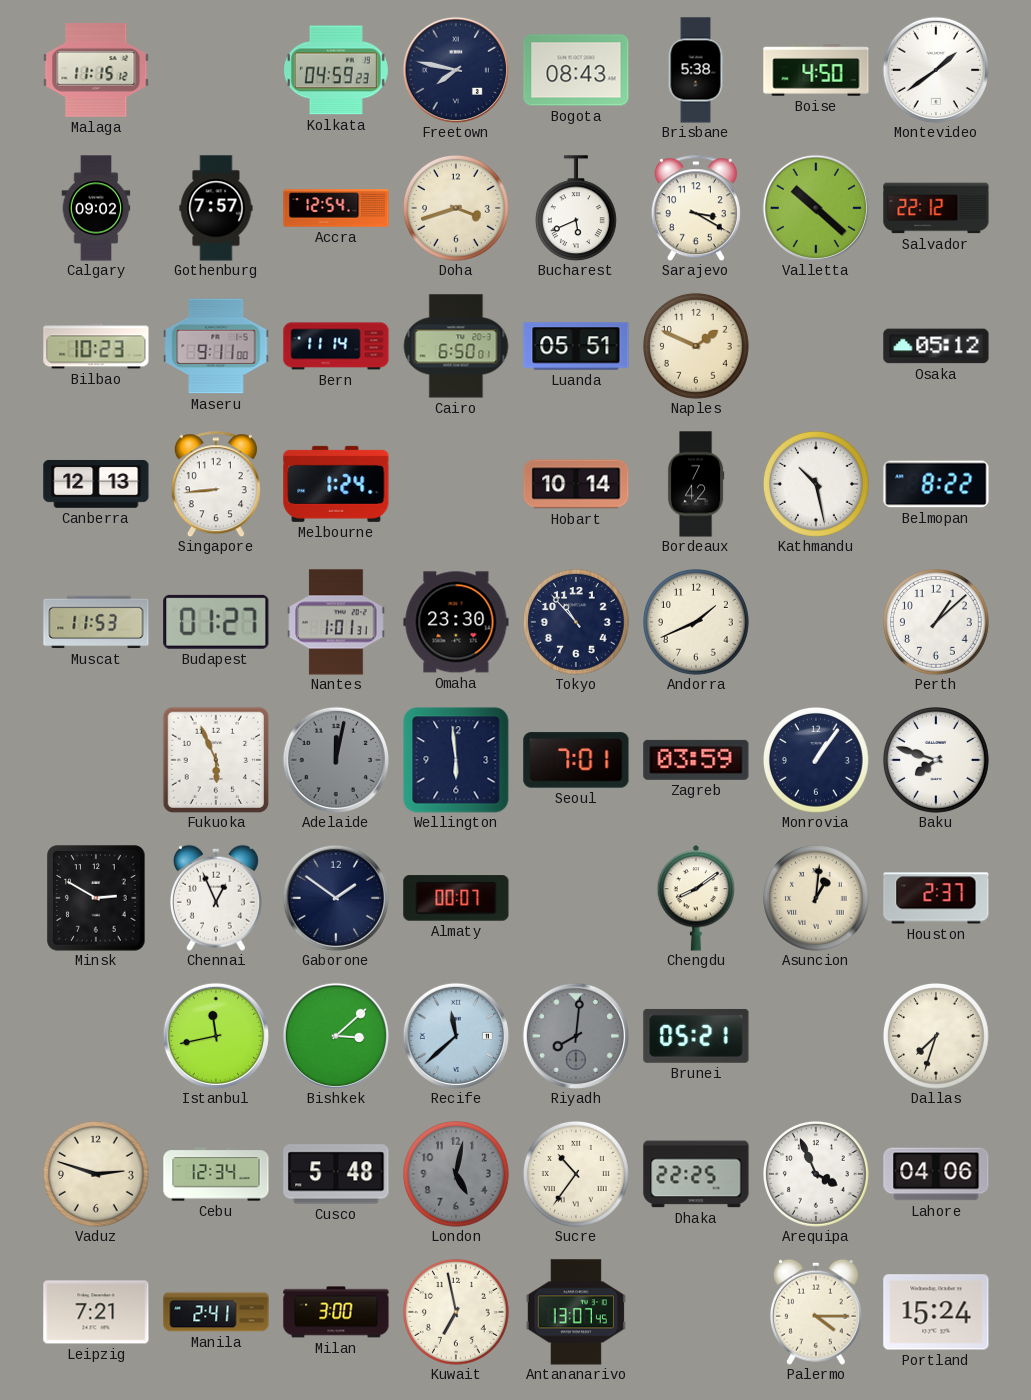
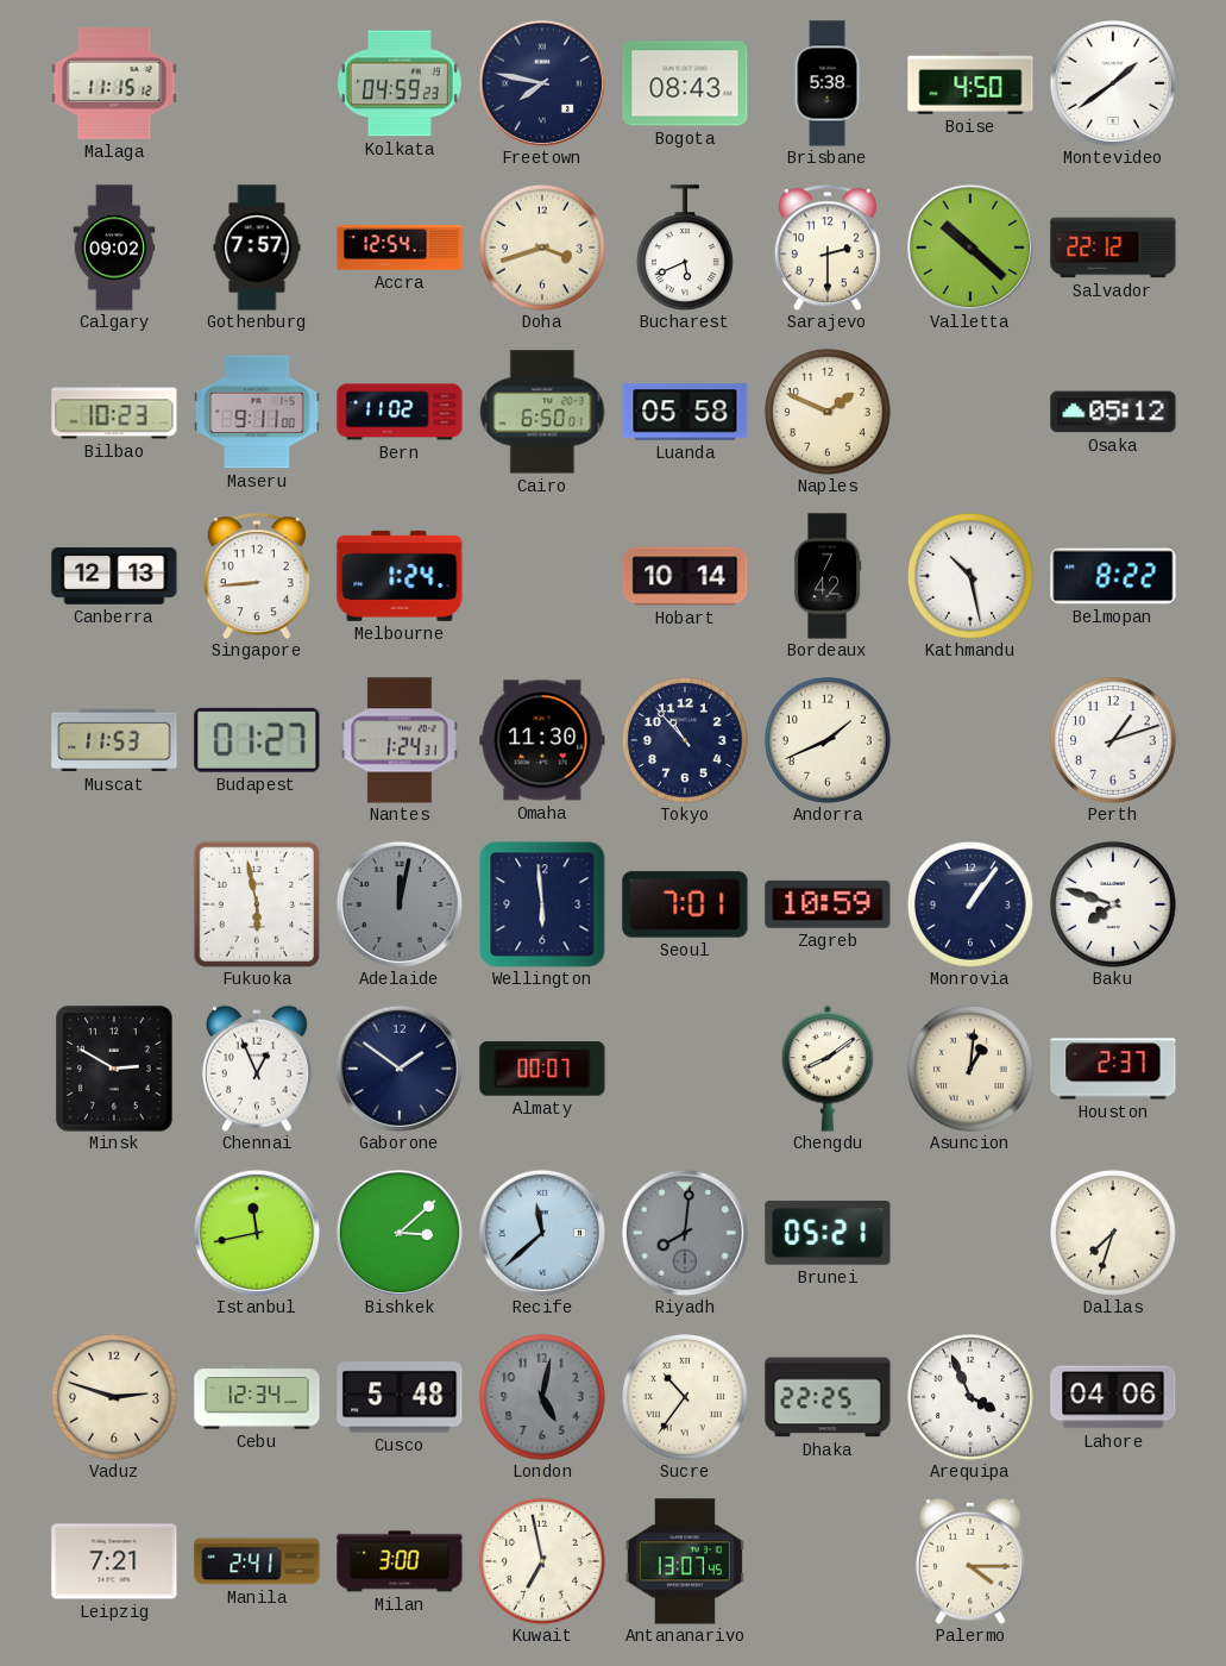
Sarajevo: 3:20 -> 2:30
Bern: 11:14 -> 11:02
Luanda: 05:51 -> 05:58
Nantes: 1:01 -> 1:24
Omaha: 23:30 -> 11:30
Perth: 1:08 -> 1:12
Fukuoka: 5:56 -> 5:58
Zagreb: 03:59 -> 10:59
Portland: 15:24 -> none
